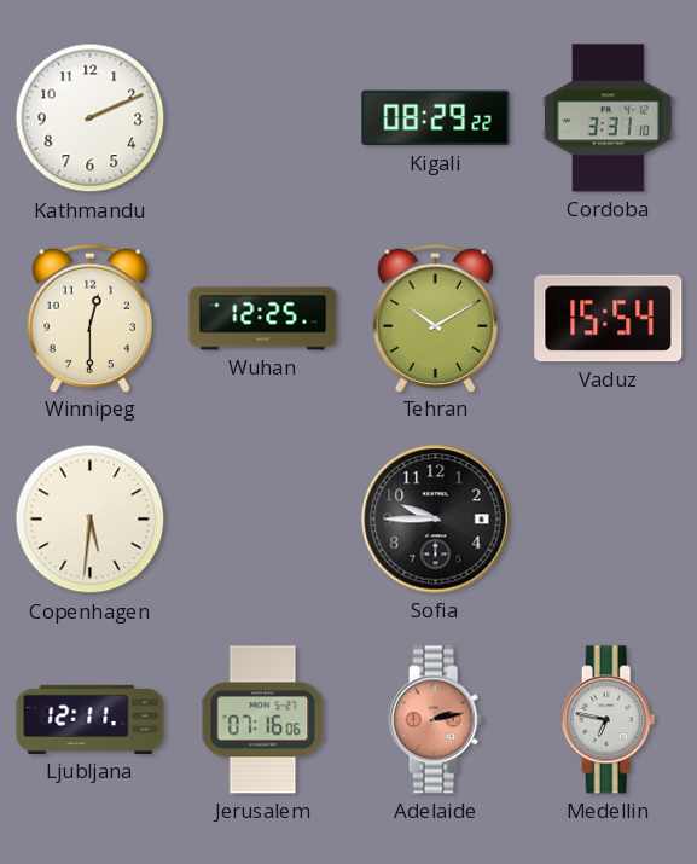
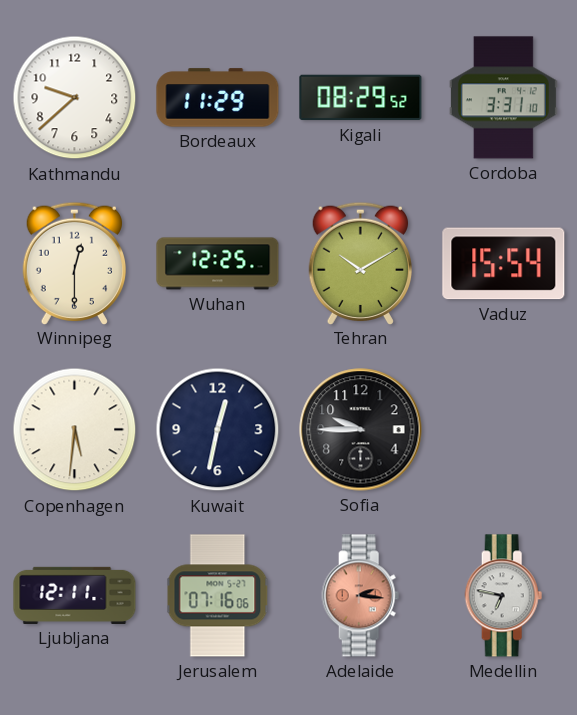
Kathmandu: 2:11 -> 9:38
Bordeaux: none -> 11:29
Kigali: 08:29:22 -> 08:29:52
Kuwait: none -> 12:32
Adelaide: 2:13 -> 2:16
